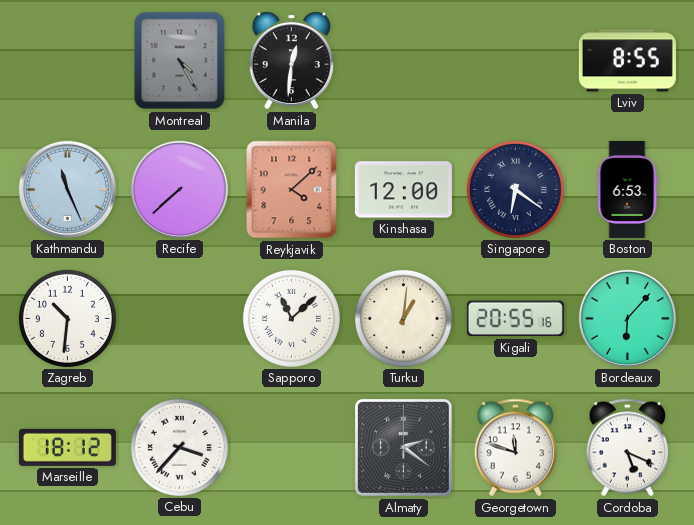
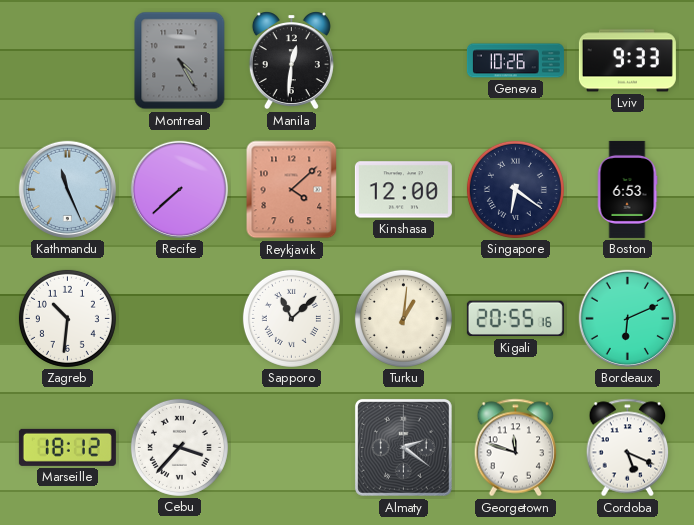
Geneva: none -> 10:26
Lviv: 8:55 -> 9:33
Bordeaux: 6:07 -> 6:11
